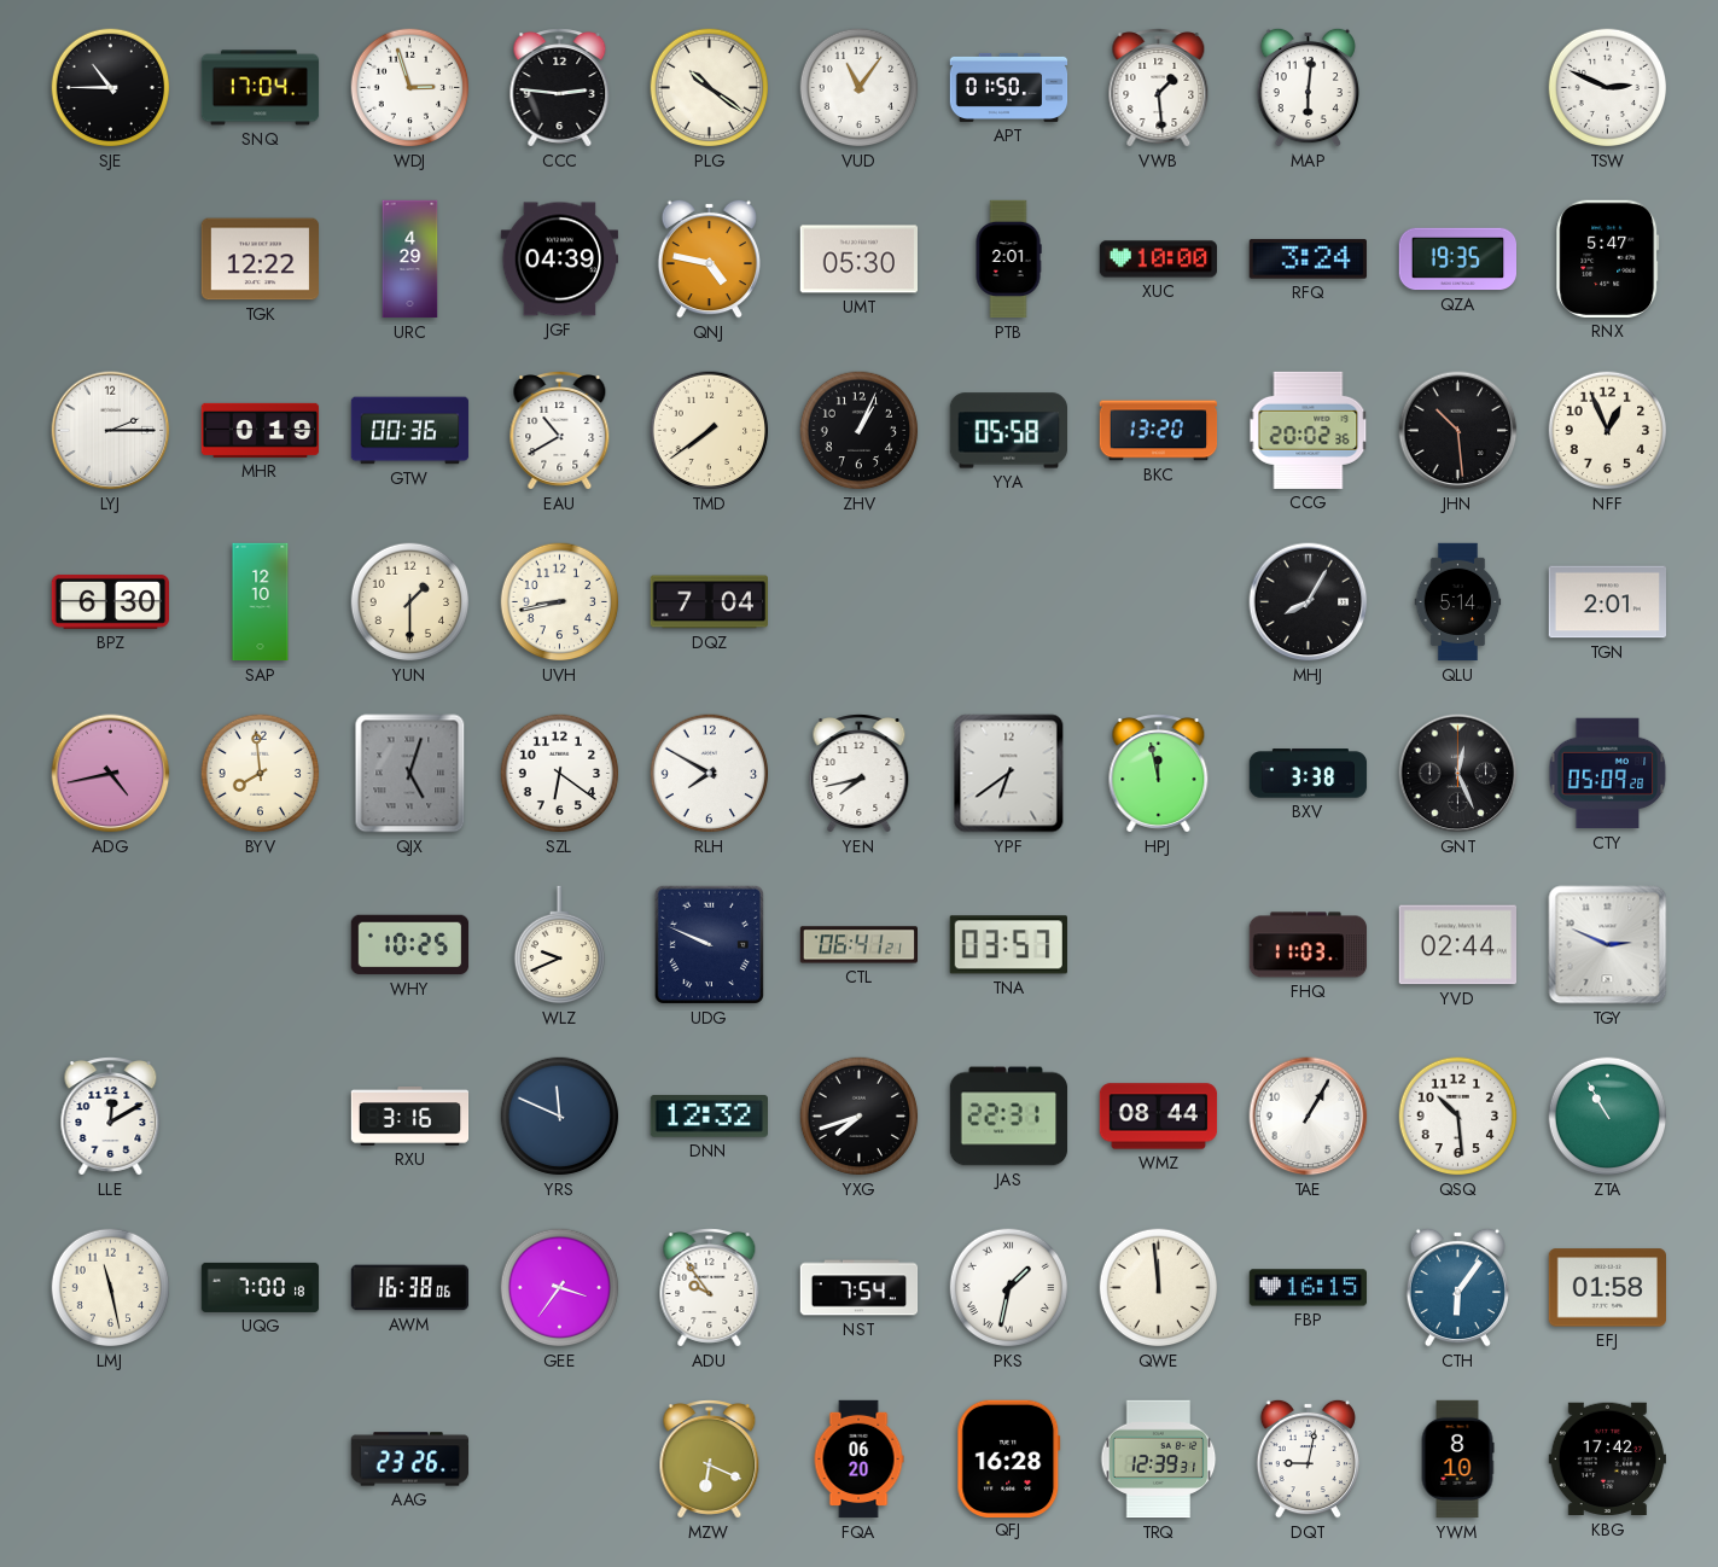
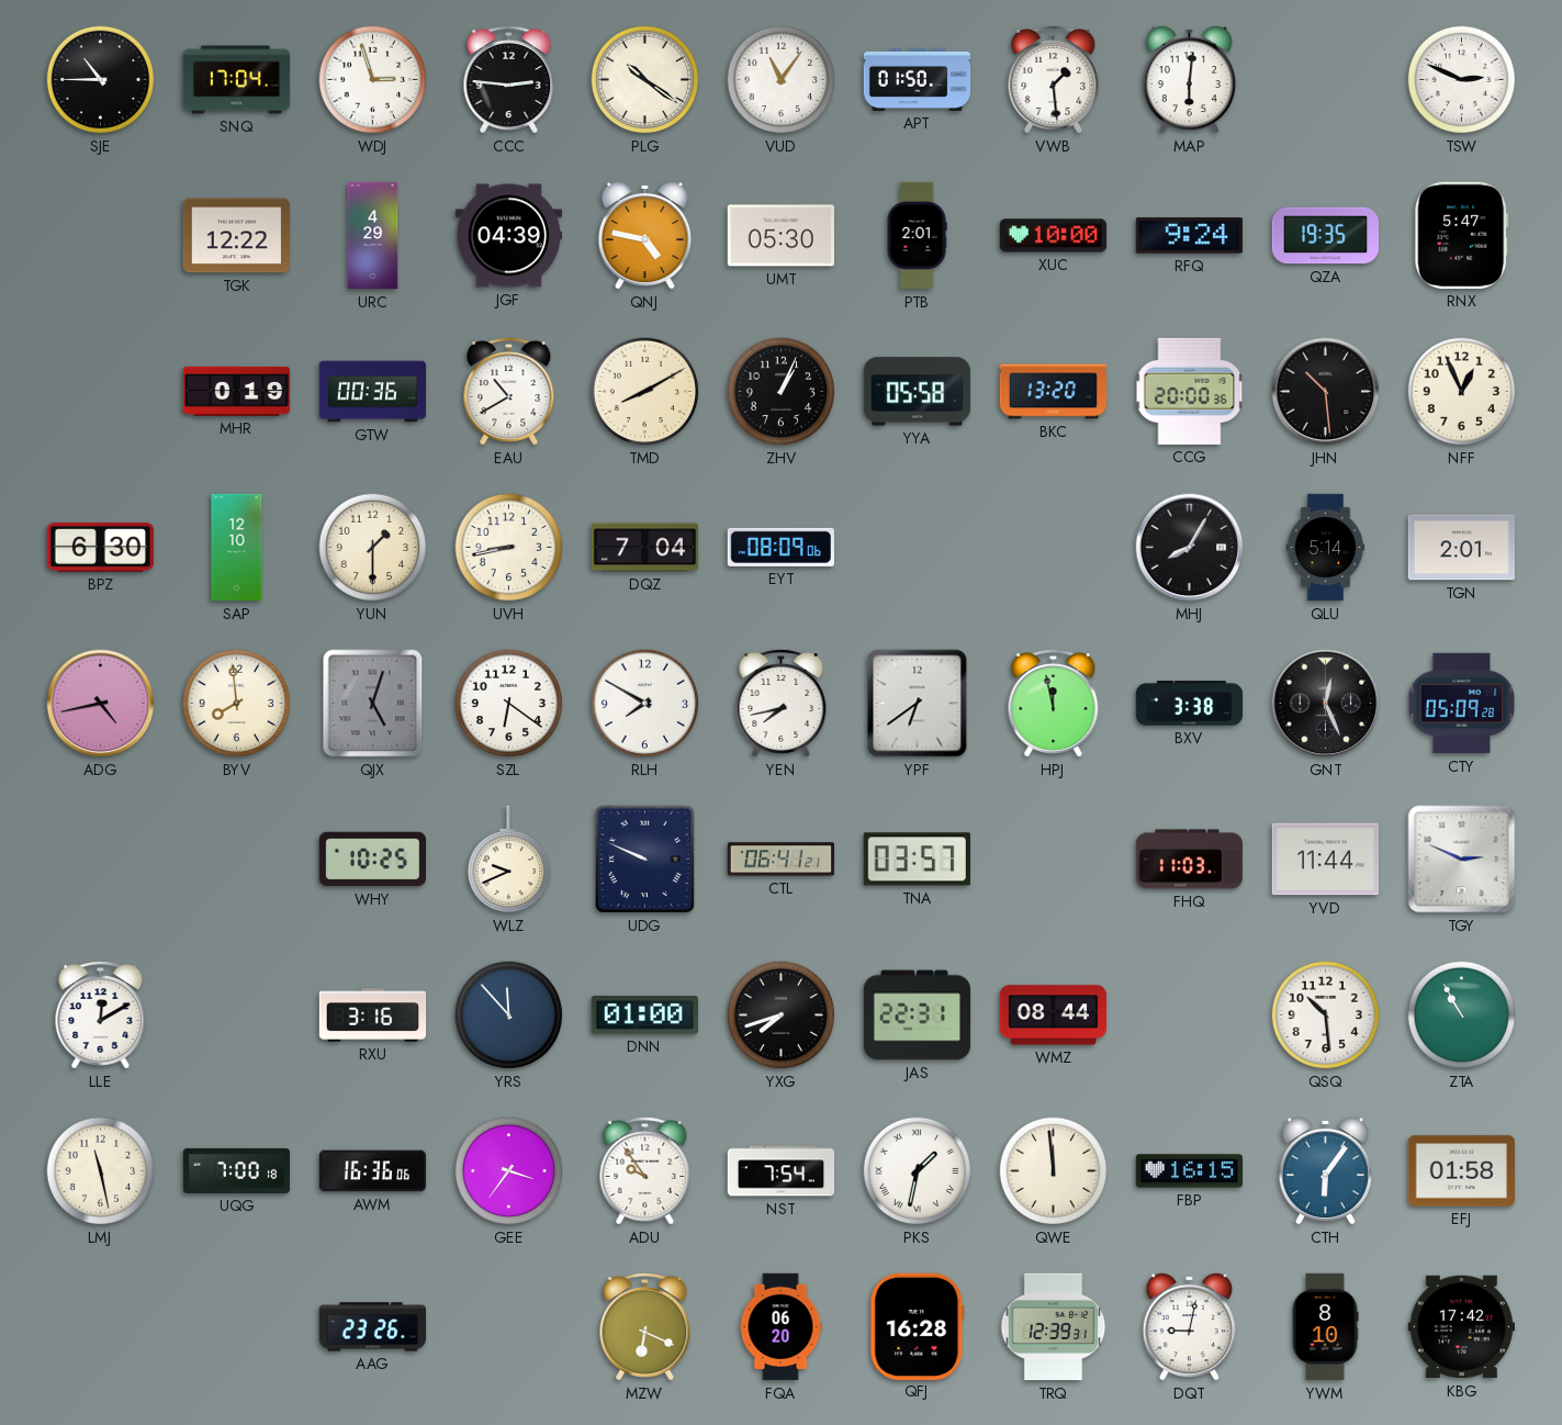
RFQ: 3:24 -> 9:24
LYJ: 2:15 -> none
TMD: 7:39 -> 8:10
CCG: 20:02 -> 20:00
EYT: none -> 08:09
YVD: 02:44 -> 11:44
YRS: 11:49 -> 11:53
DNN: 12:32 -> 01:00
TAE: 1:05 -> none
AWM: 16:38 -> 16:36
